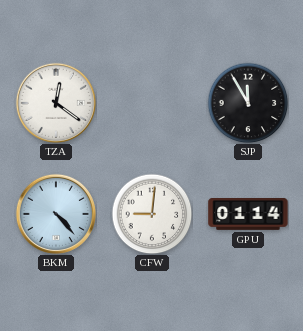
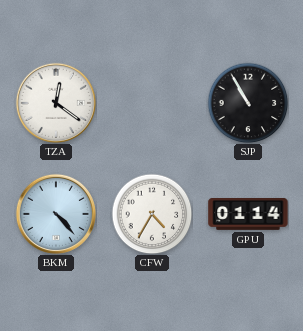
SJP: 11:55 -> 10:55
CFW: 9:01 -> 4:35
